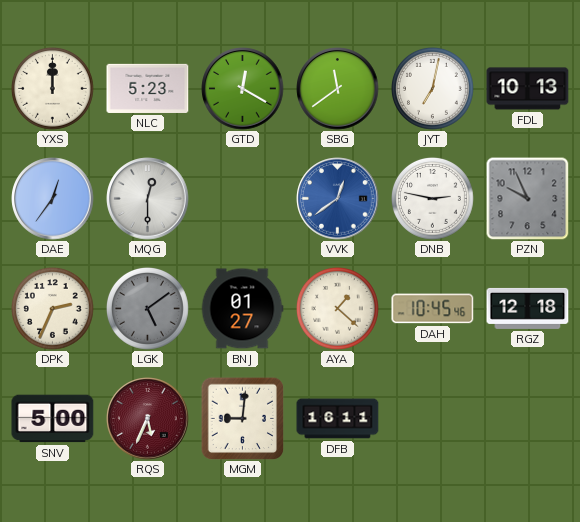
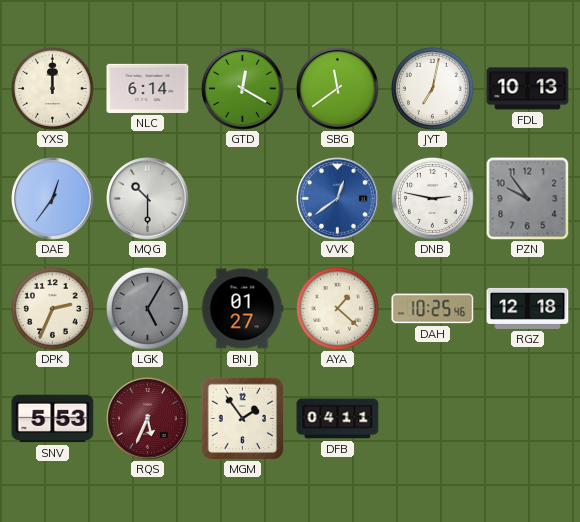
NLC: 5:23 -> 6:14
MQG: 12:30 -> 10:30
PZN: 9:56 -> 9:54
LGK: 5:09 -> 5:05
DAH: 10:45 -> 10:25
SNV: 5:00 -> 5:53
MGM: 9:01 -> 1:54
DFB: 16:11 -> 04:11
